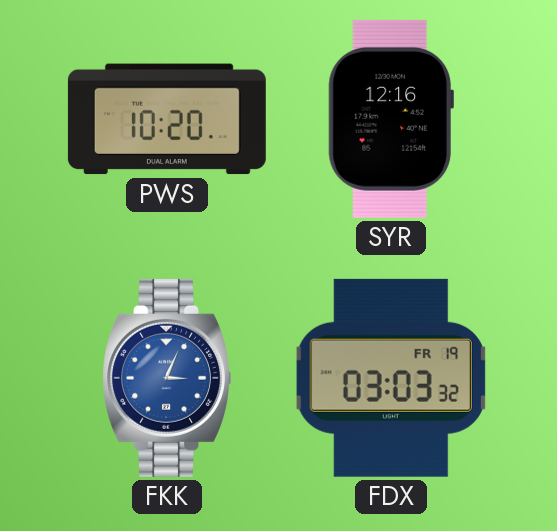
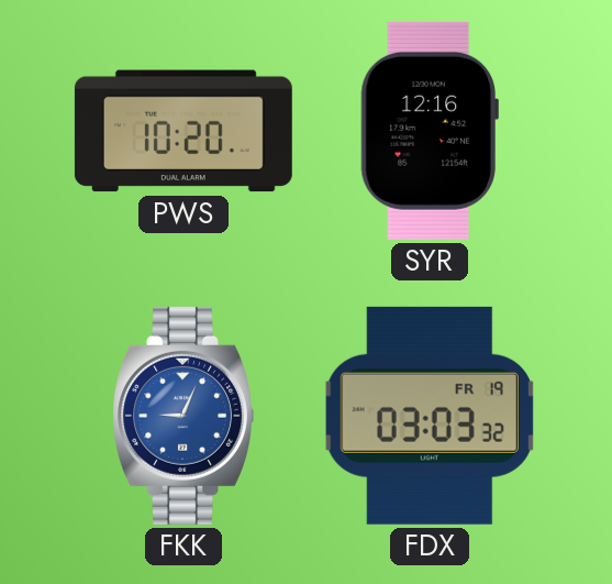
FKK: 3:04 -> 9:04
